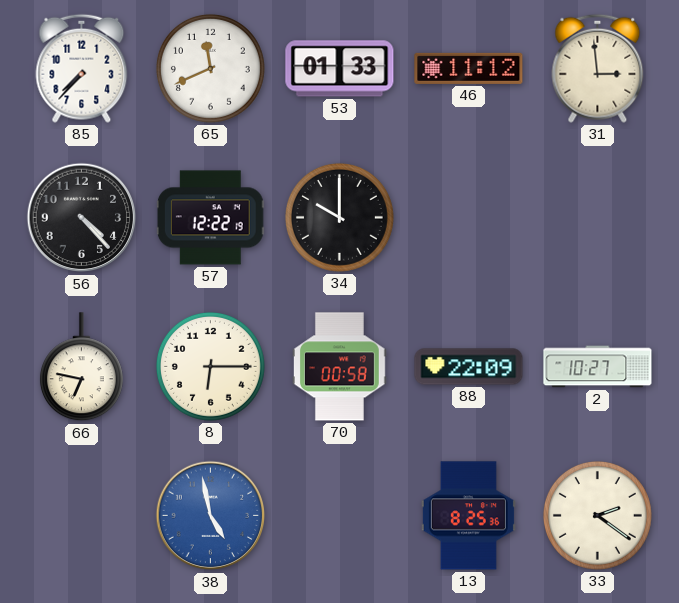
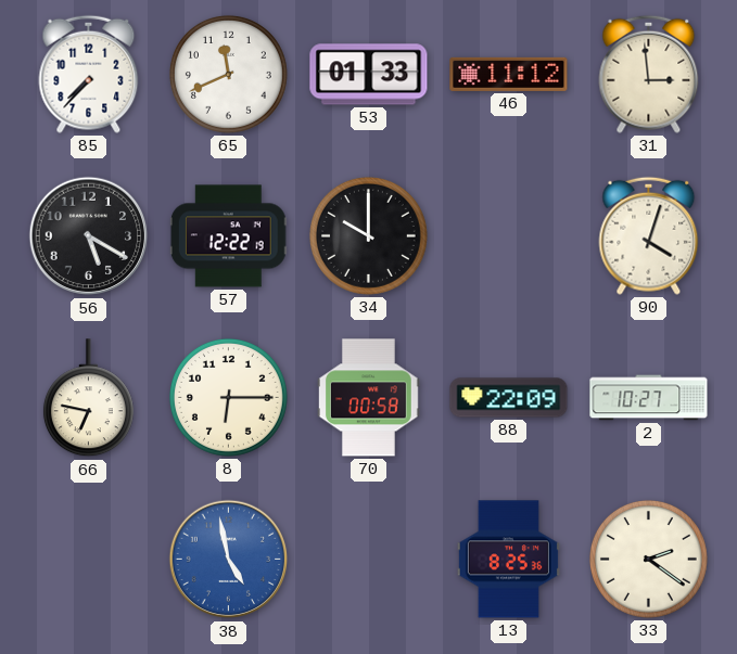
56: 4:23 -> 5:20
90: none -> 4:03
